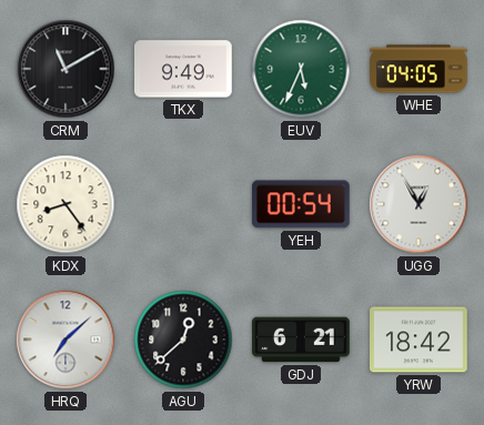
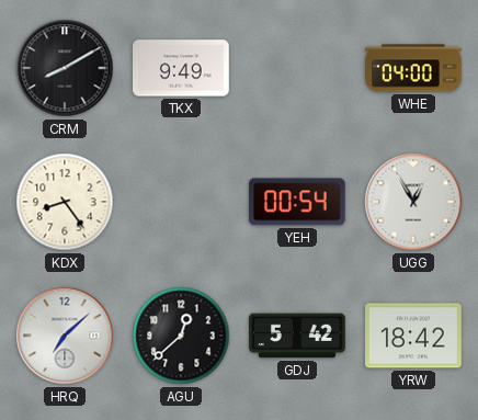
CRM: 11:10 -> 8:10
EUV: 5:34 -> none
WHE: 04:05 -> 04:00
GDJ: 6:21 -> 5:42
